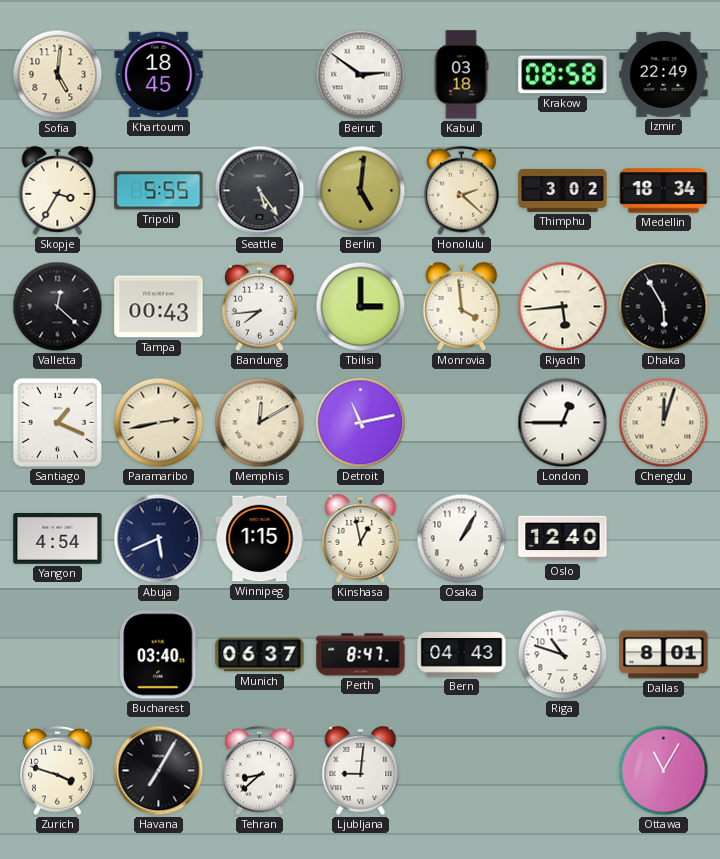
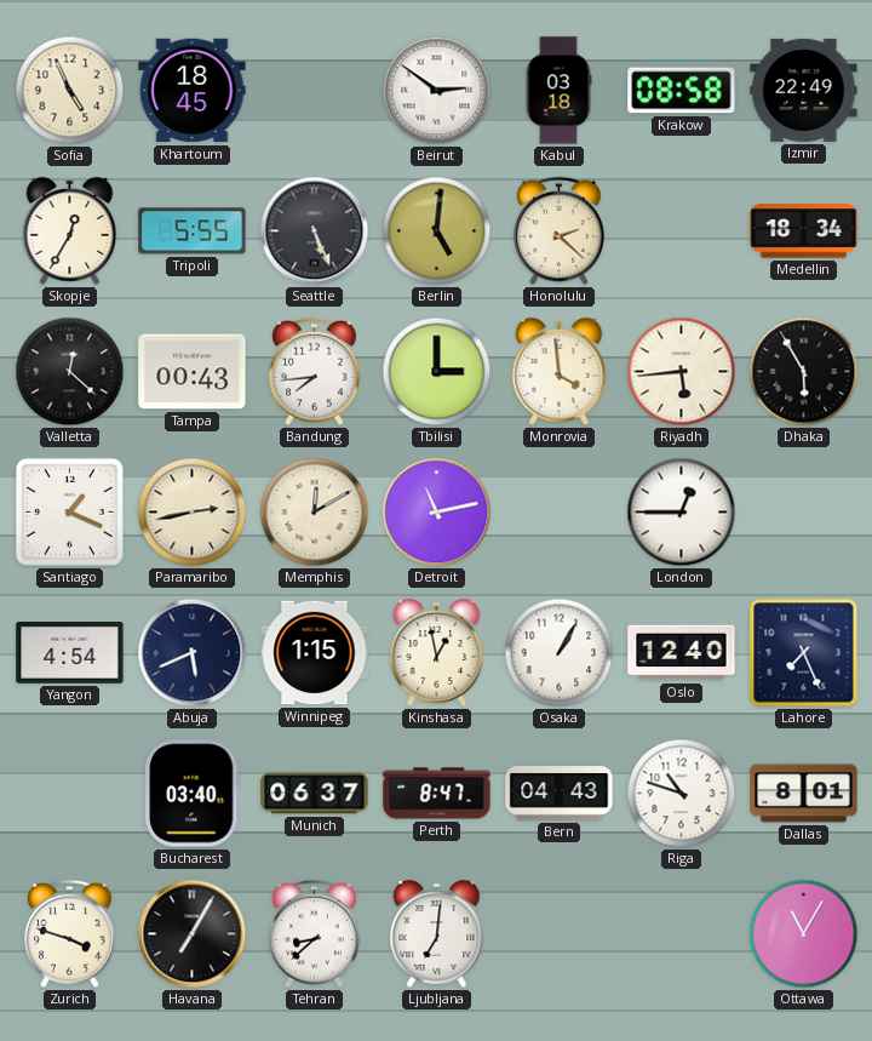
Sofia: 5:01 -> 4:56
Skopje: 3:35 -> 12:35
Seattle: 5:24 -> 5:26
Thimphu: 3:02 -> none
Chengdu: 12:03 -> none
Lahore: none -> 7:26
Ljubljana: 9:01 -> 7:01
